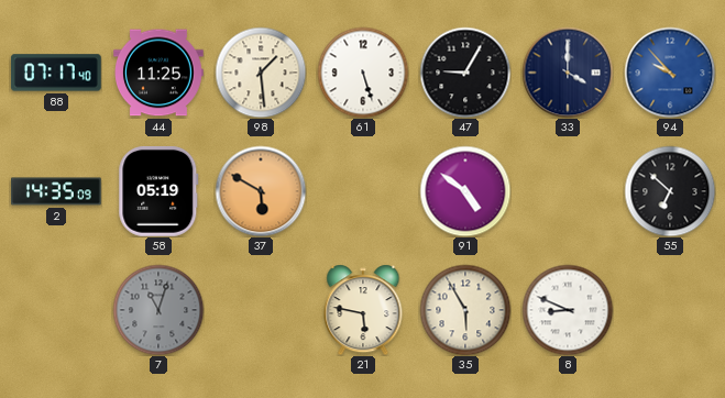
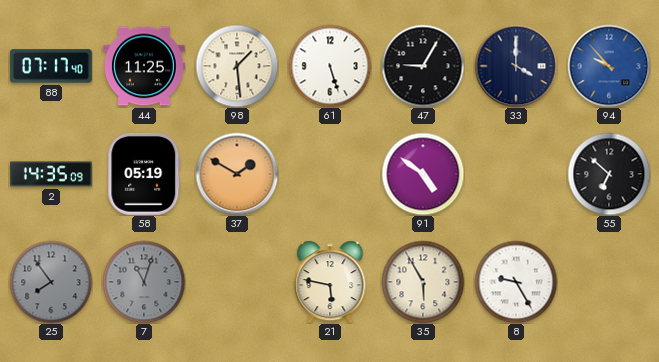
37: 5:50 -> 1:50
25: none -> 7:54
8: 8:49 -> 9:25
